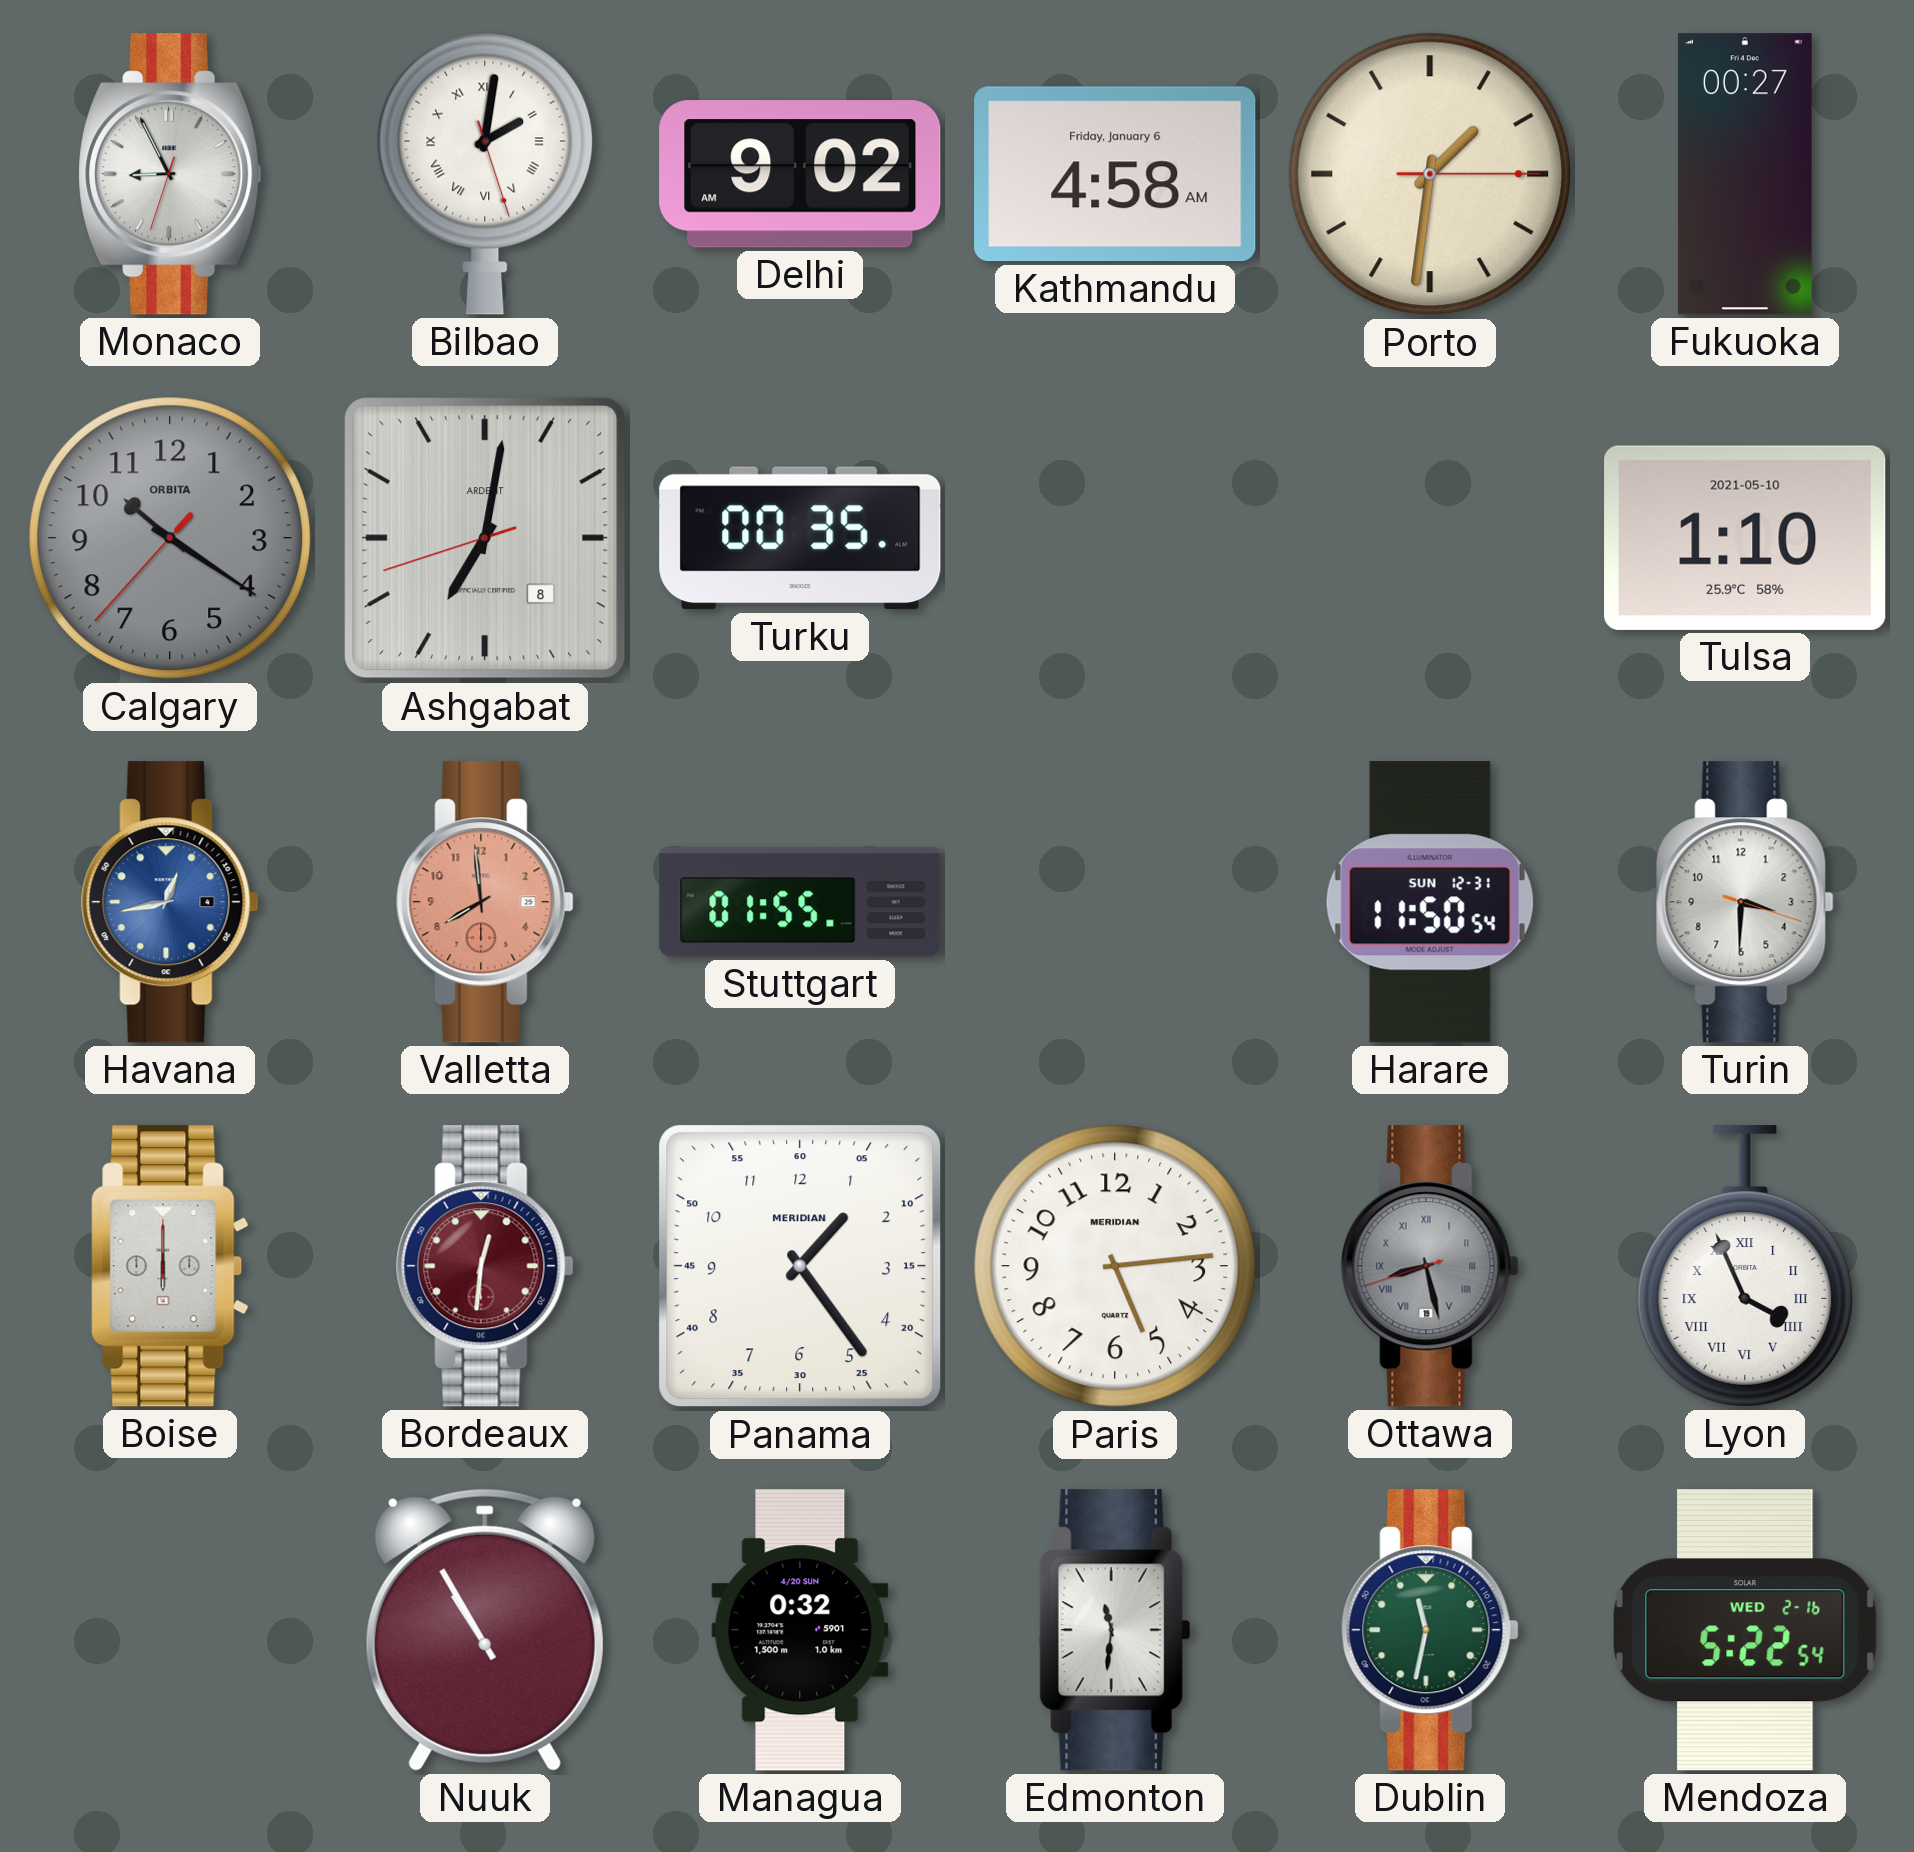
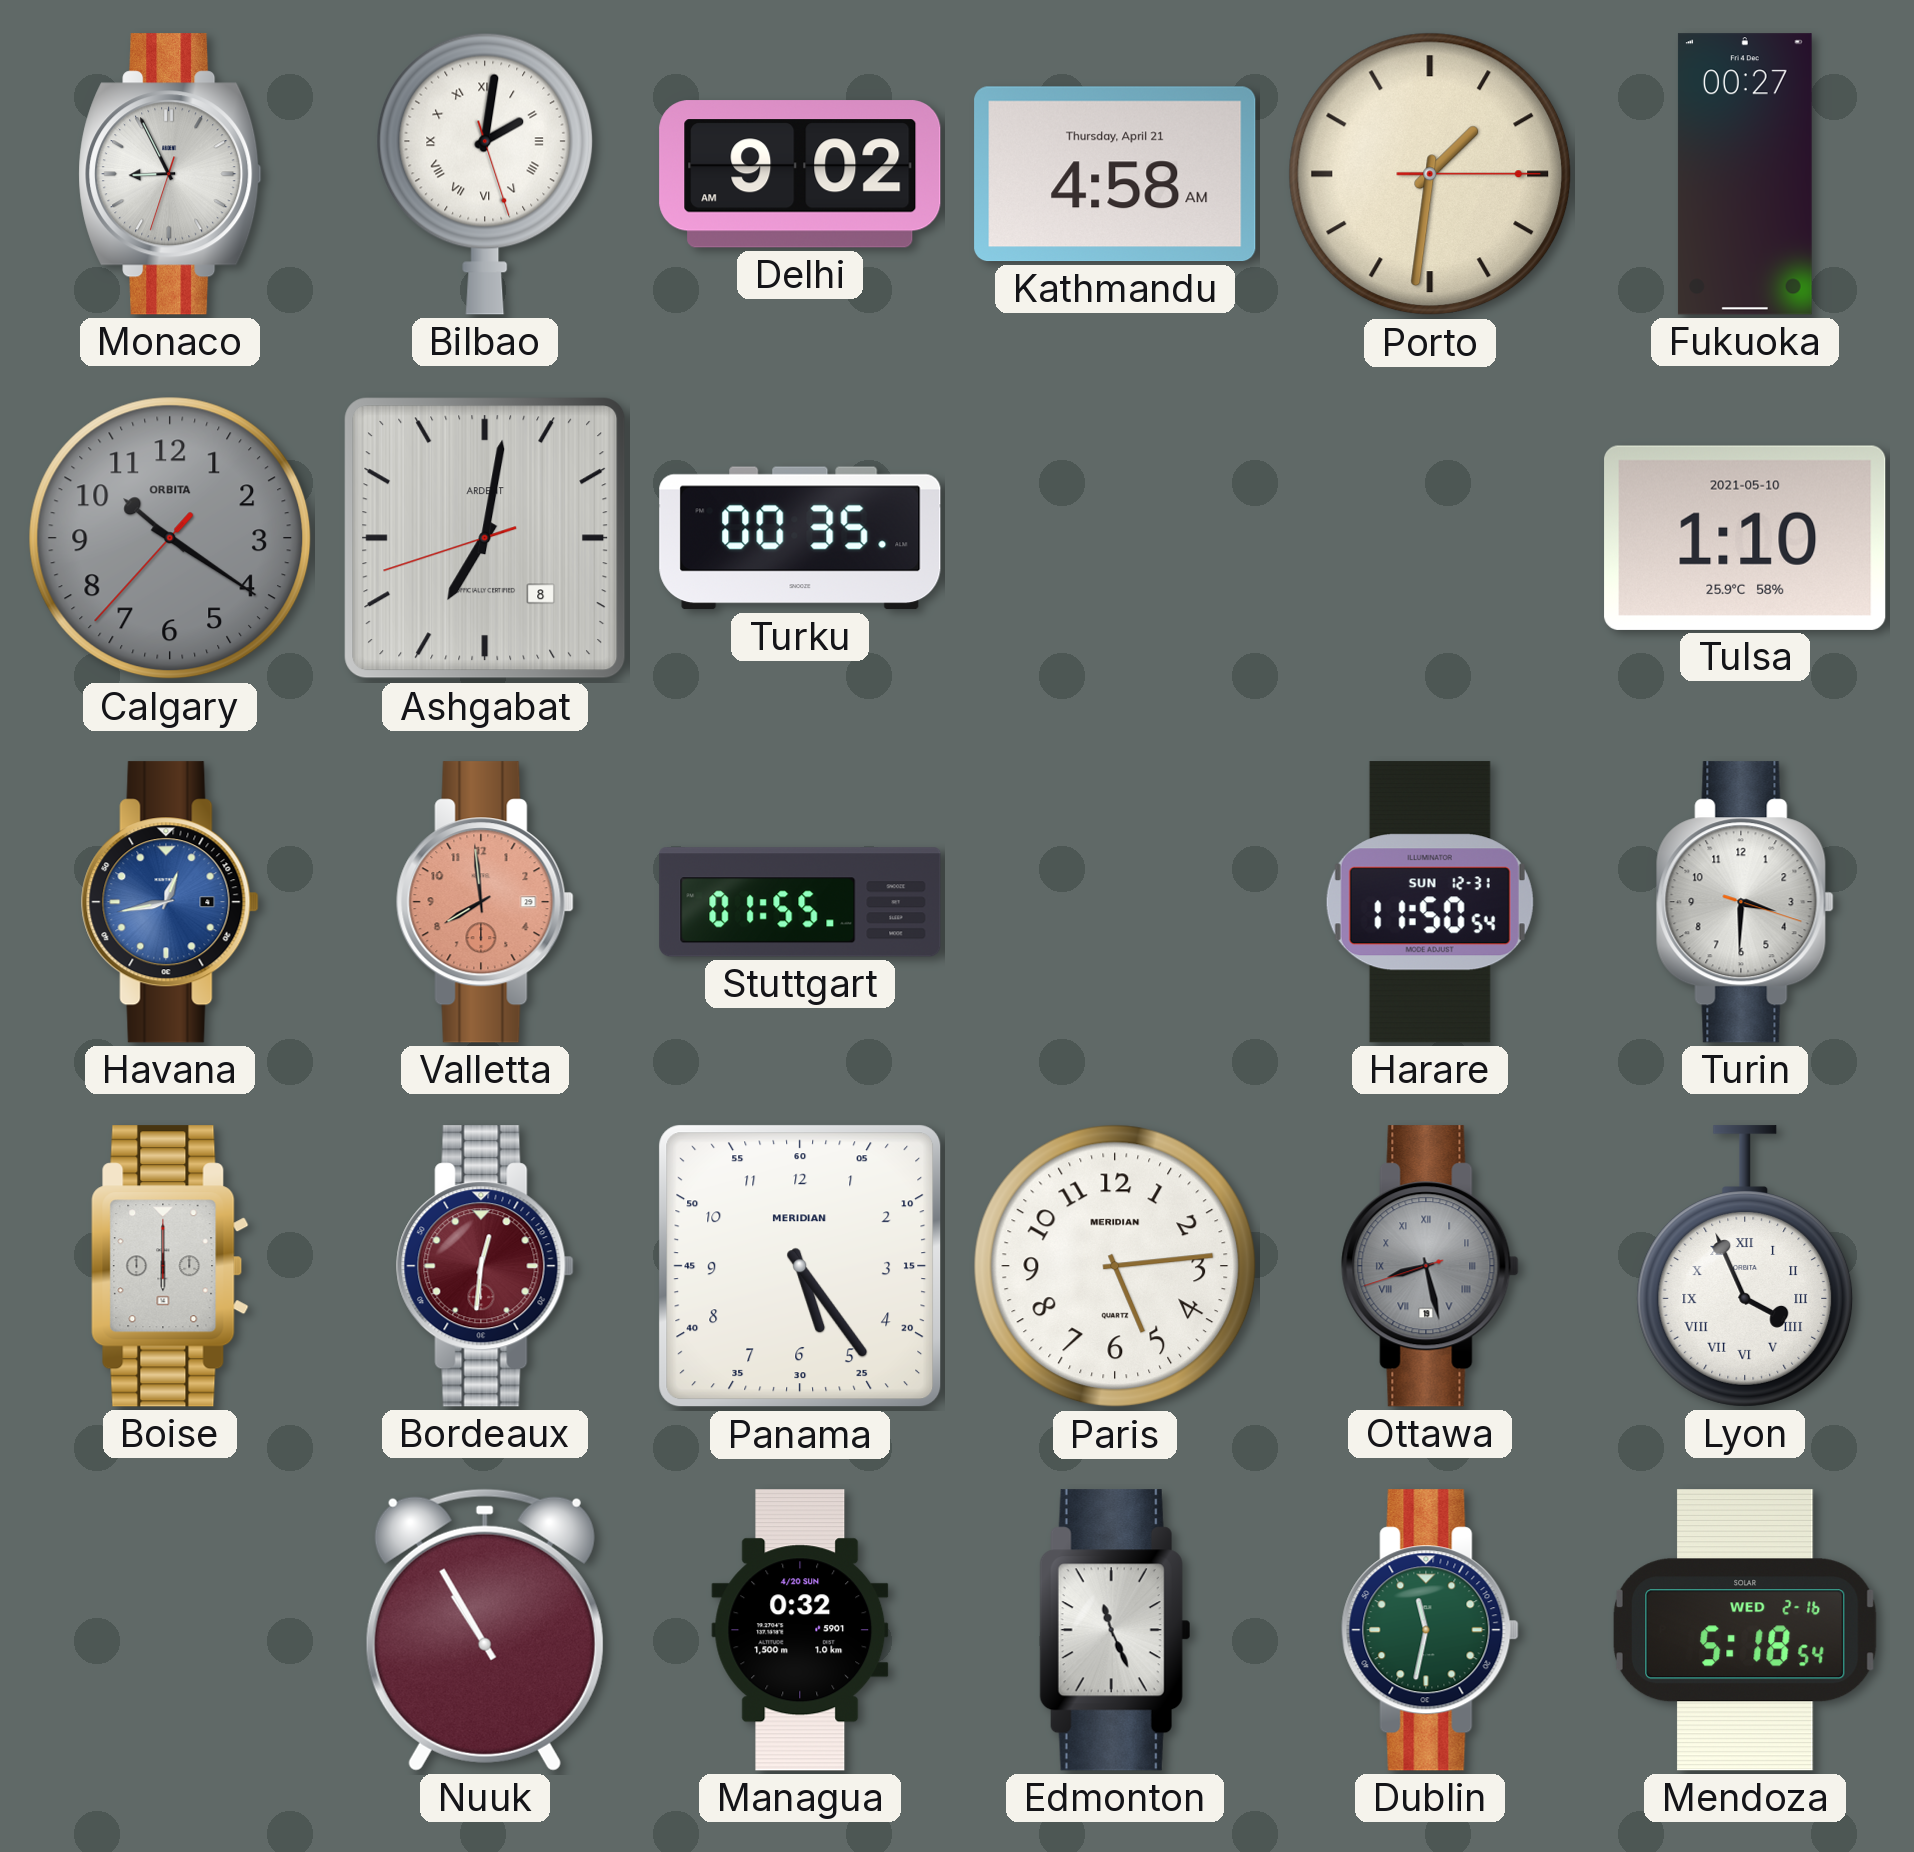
Kathmandu date: Friday, January 6 -> Thursday, April 21
Panama: 1:24 -> 5:24
Edmonton: 11:31 -> 11:26
Mendoza: 5:22 -> 5:18
